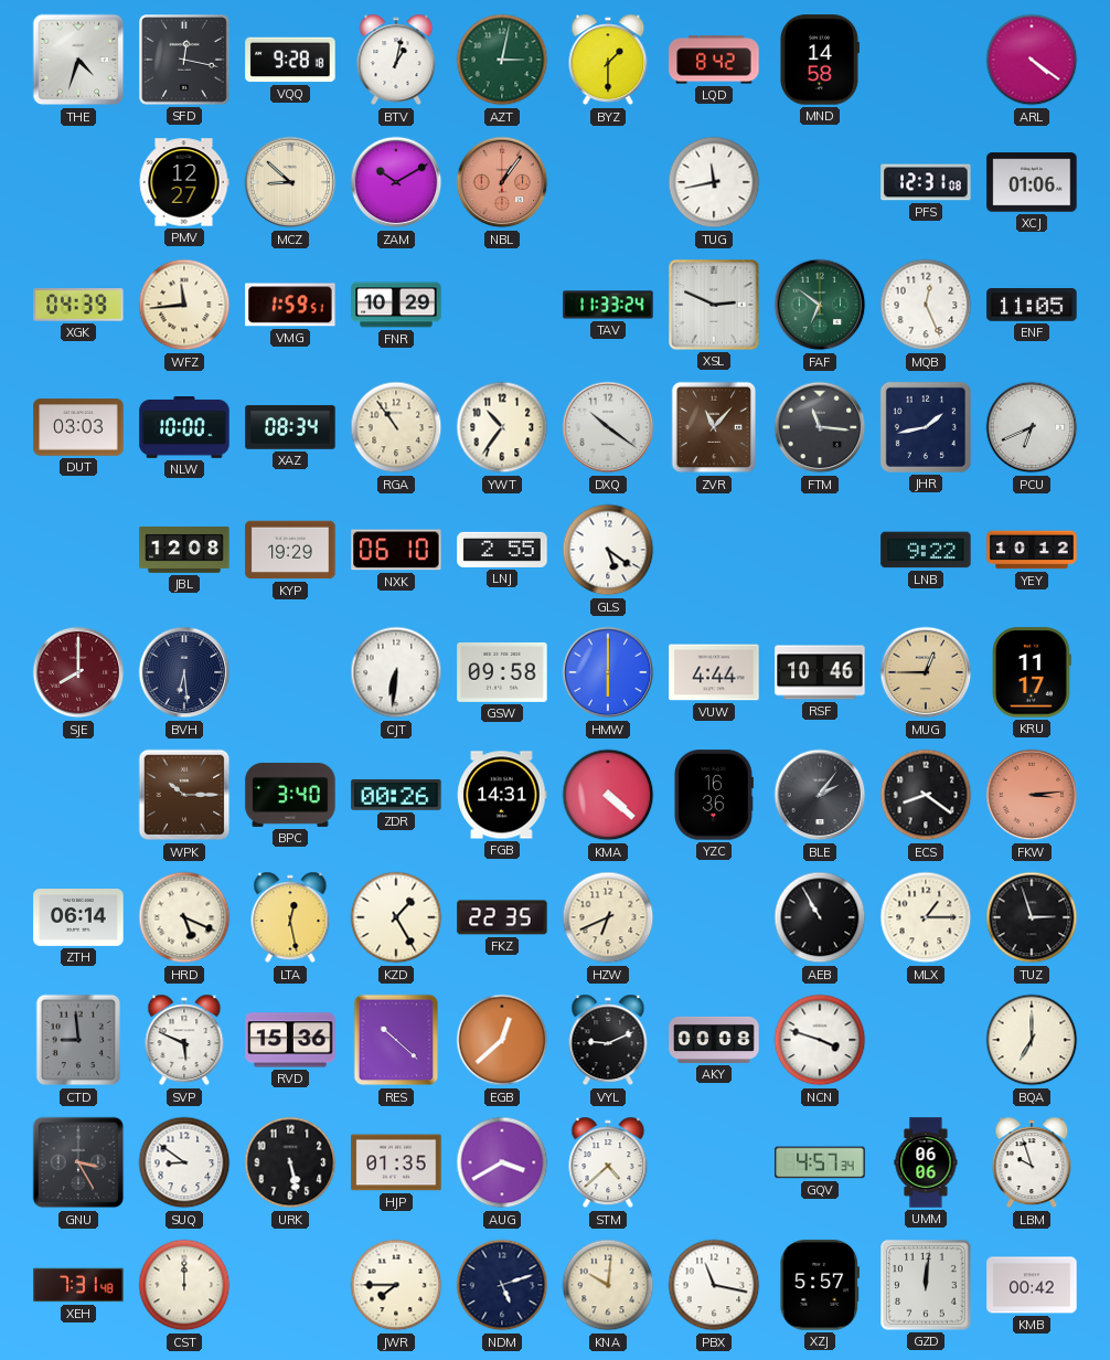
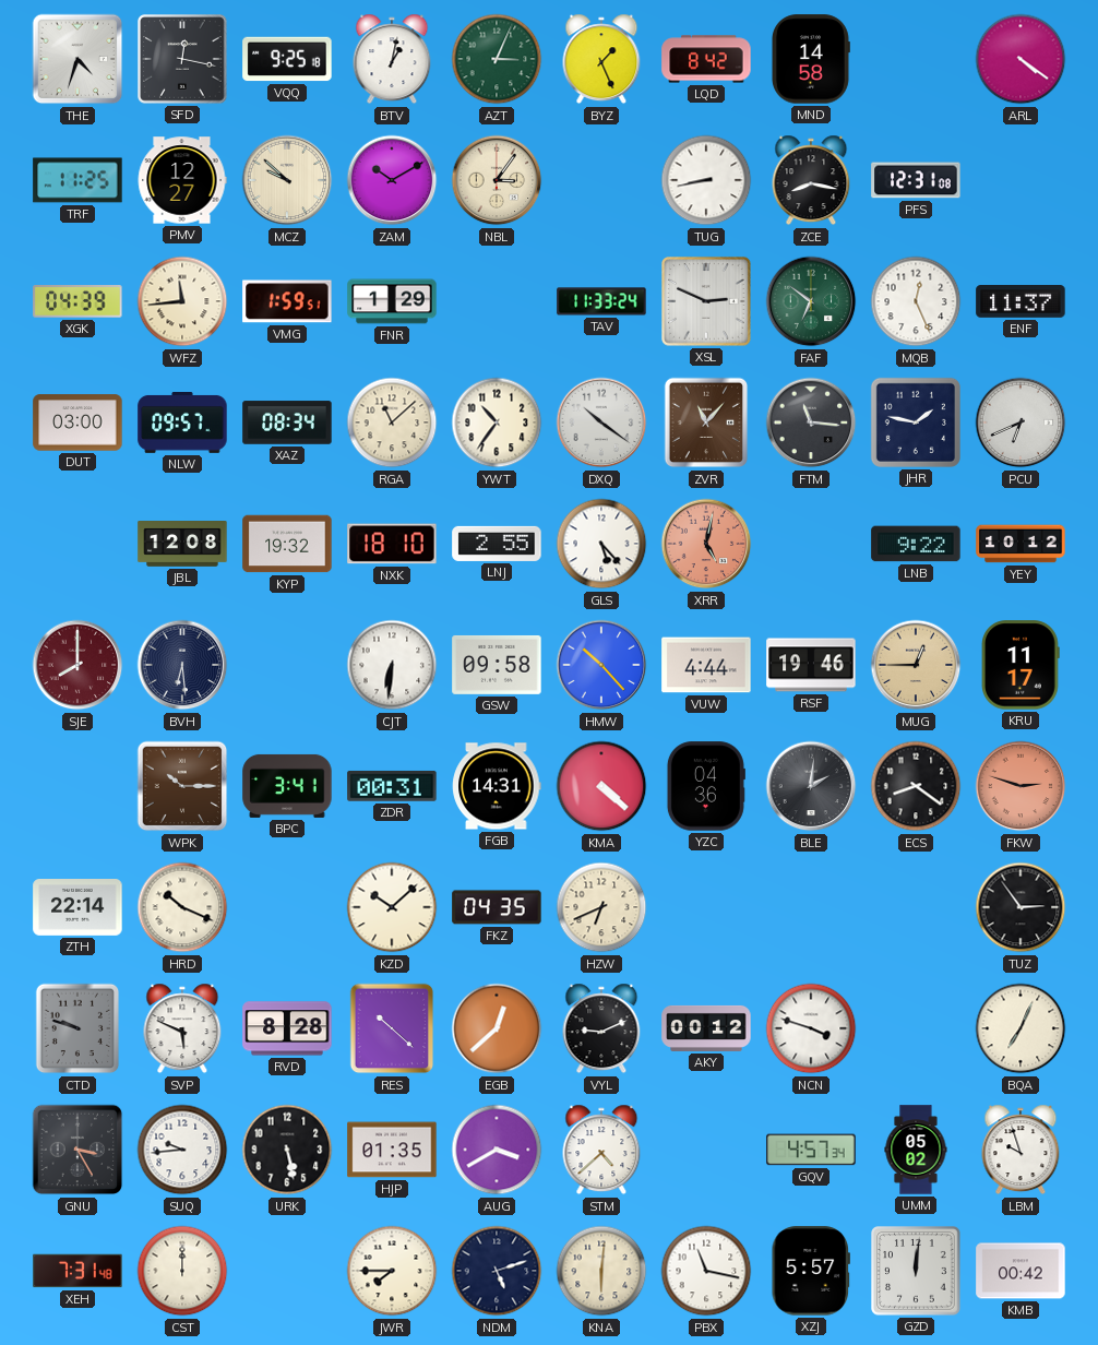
VQQ: 9:28 -> 9:25
AZT: 3:02 -> 3:04
BYZ: 1:30 -> 1:26
TRF: none -> 11:25
MCZ: 8:52 -> 9:52
NBL: 1:06 -> 3:06
NBL dial: salmon -> cream
TUG: 11:43 -> 8:43
ZCE: none -> 8:17
XCJ: 01:06 -> none
FNR: 10:29 -> 1:29
ENF: 11:05 -> 11:37
DUT: 03:03 -> 03:00
NLW: 10:00 -> 09:57
RGA: 10:54 -> 11:08
JHR: 1:43 -> 1:47
KYP: 19:29 -> 19:32
NXK: 06:10 -> 18:10
GLS: 5:21 -> 5:23
XRR: none -> 5:02
HMW: 6:00 -> 10:23
RSF: 10:46 -> 19:46
BPC: 3:40 -> 3:41
ZDR: 00:26 -> 00:31
YZC: 16:36 -> 04:36
BLE: 2:06 -> 2:01
FKW: 3:14 -> 2:48
ZTH: 06:14 -> 22:14
HRD: 5:19 -> 10:19
LTA: 12:28 -> none
KZD: 1:25 -> 10:08
FKZ: 22:35 -> 04:35
AEB: 10:55 -> none
MLX: 1:15 -> none
TUZ: 2:57 -> 2:54
CTD: 8:59 -> 9:48
RVD: 15:36 -> 8:28
AKY: 00:08 -> 00:12
BQA: 7:00 -> 7:04
SUQ: 8:51 -> 9:44
UMM: 06:06 -> 05:02
KNA: 10:01 -> 6:01
